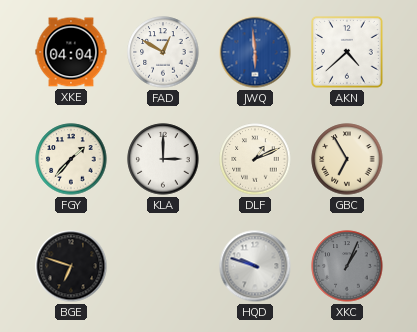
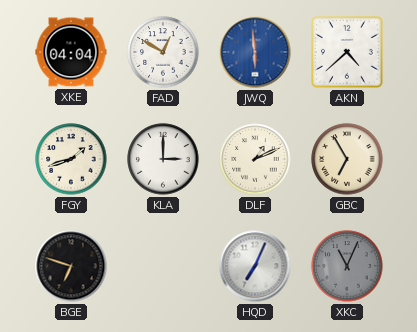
FGY: 1:37 -> 1:42
HQD: 9:48 -> 7:04
XKC: 1:04 -> 11:04
